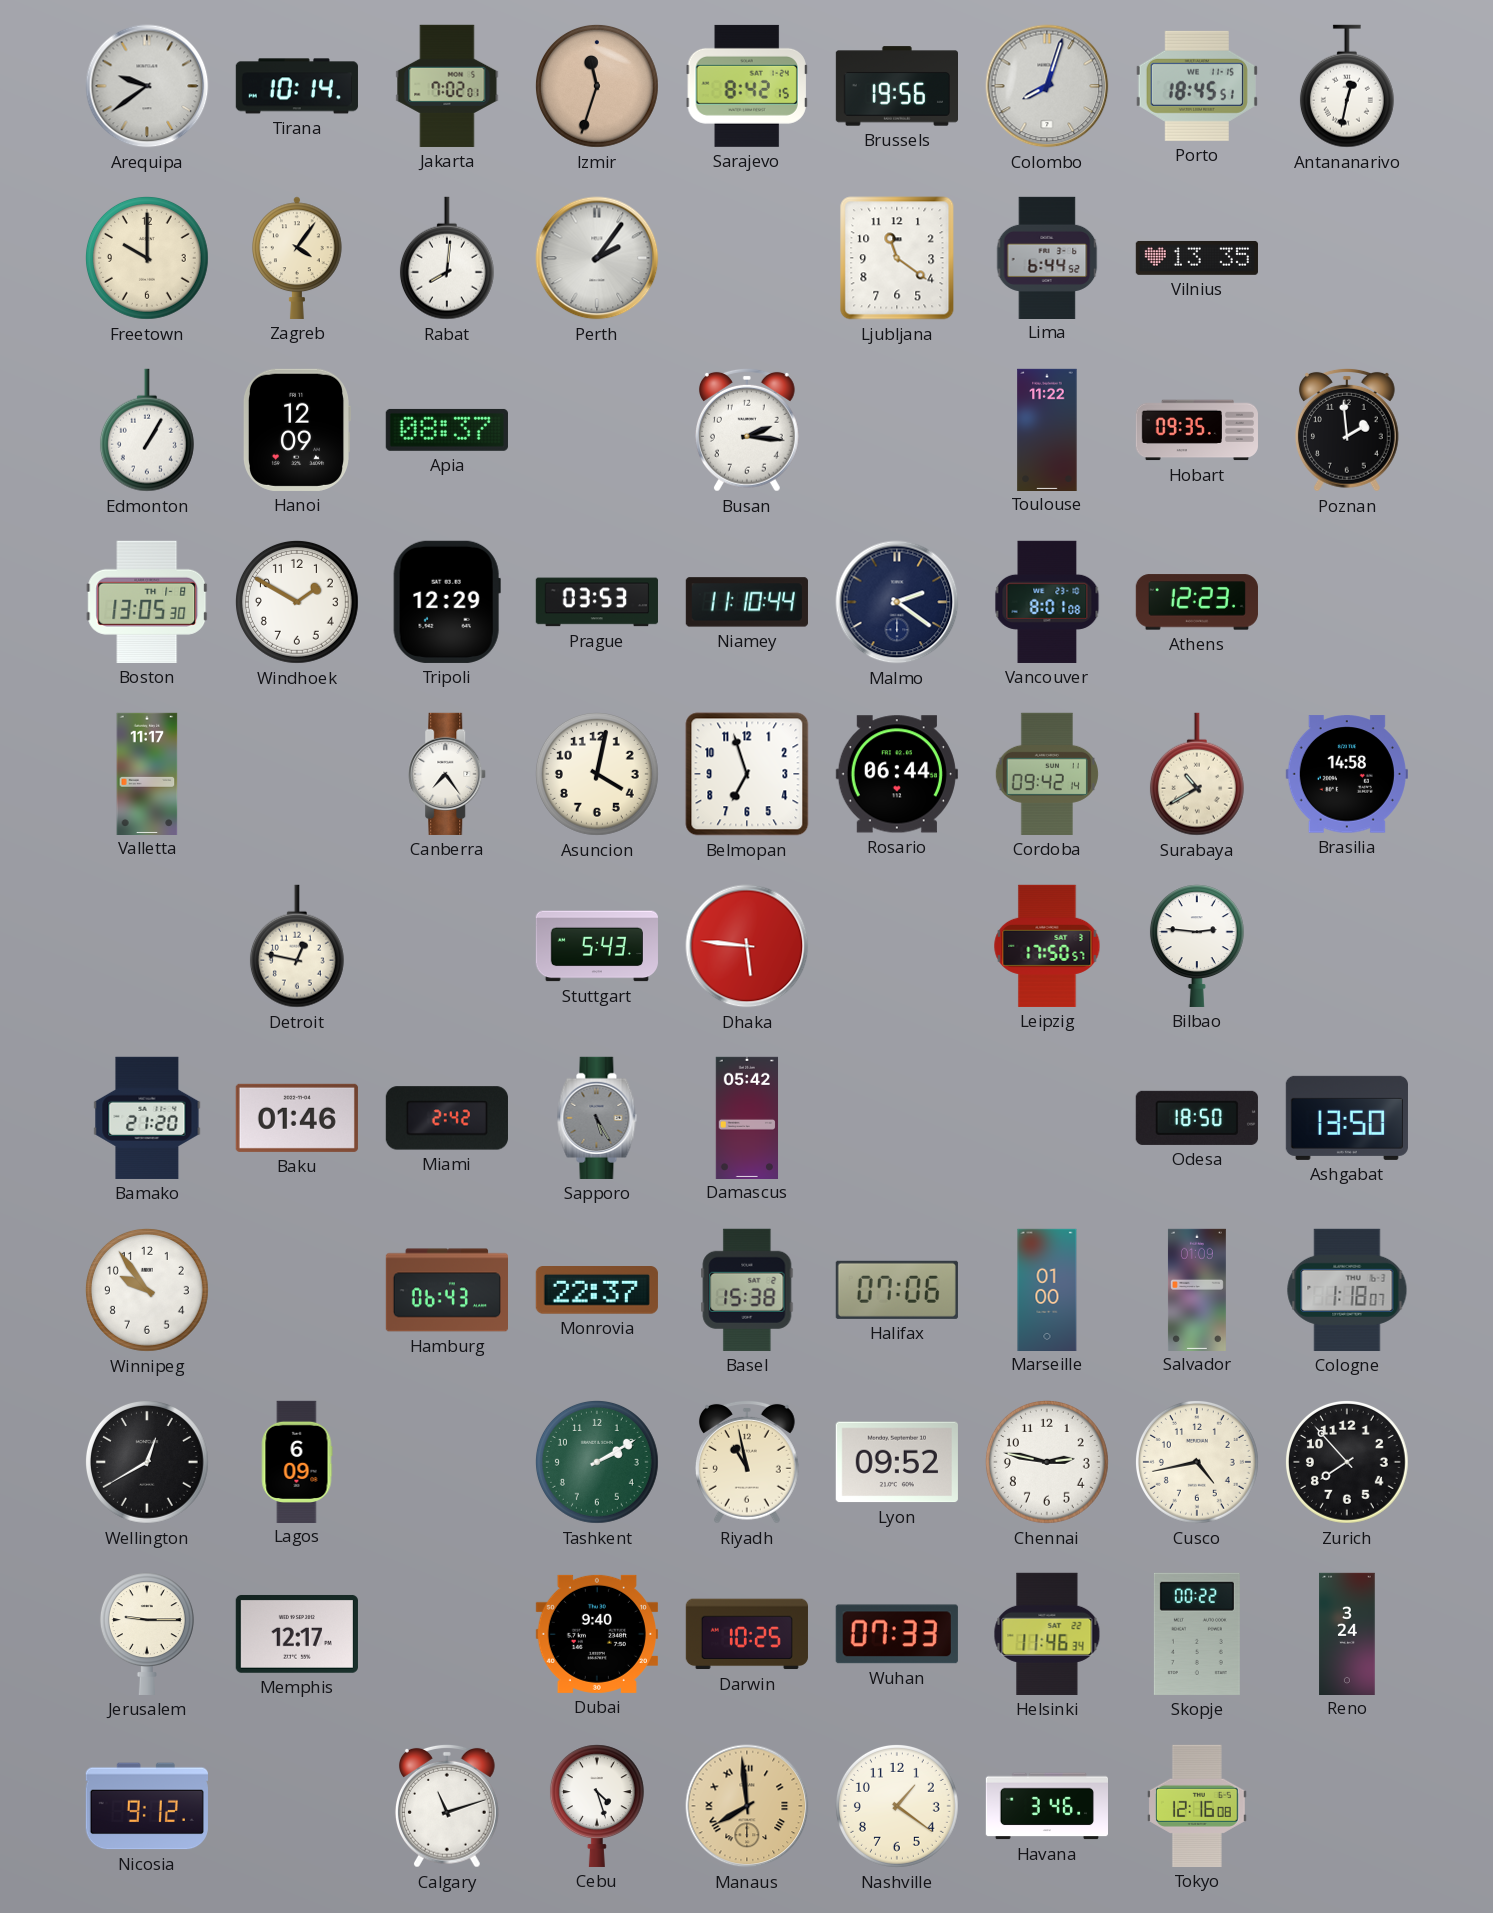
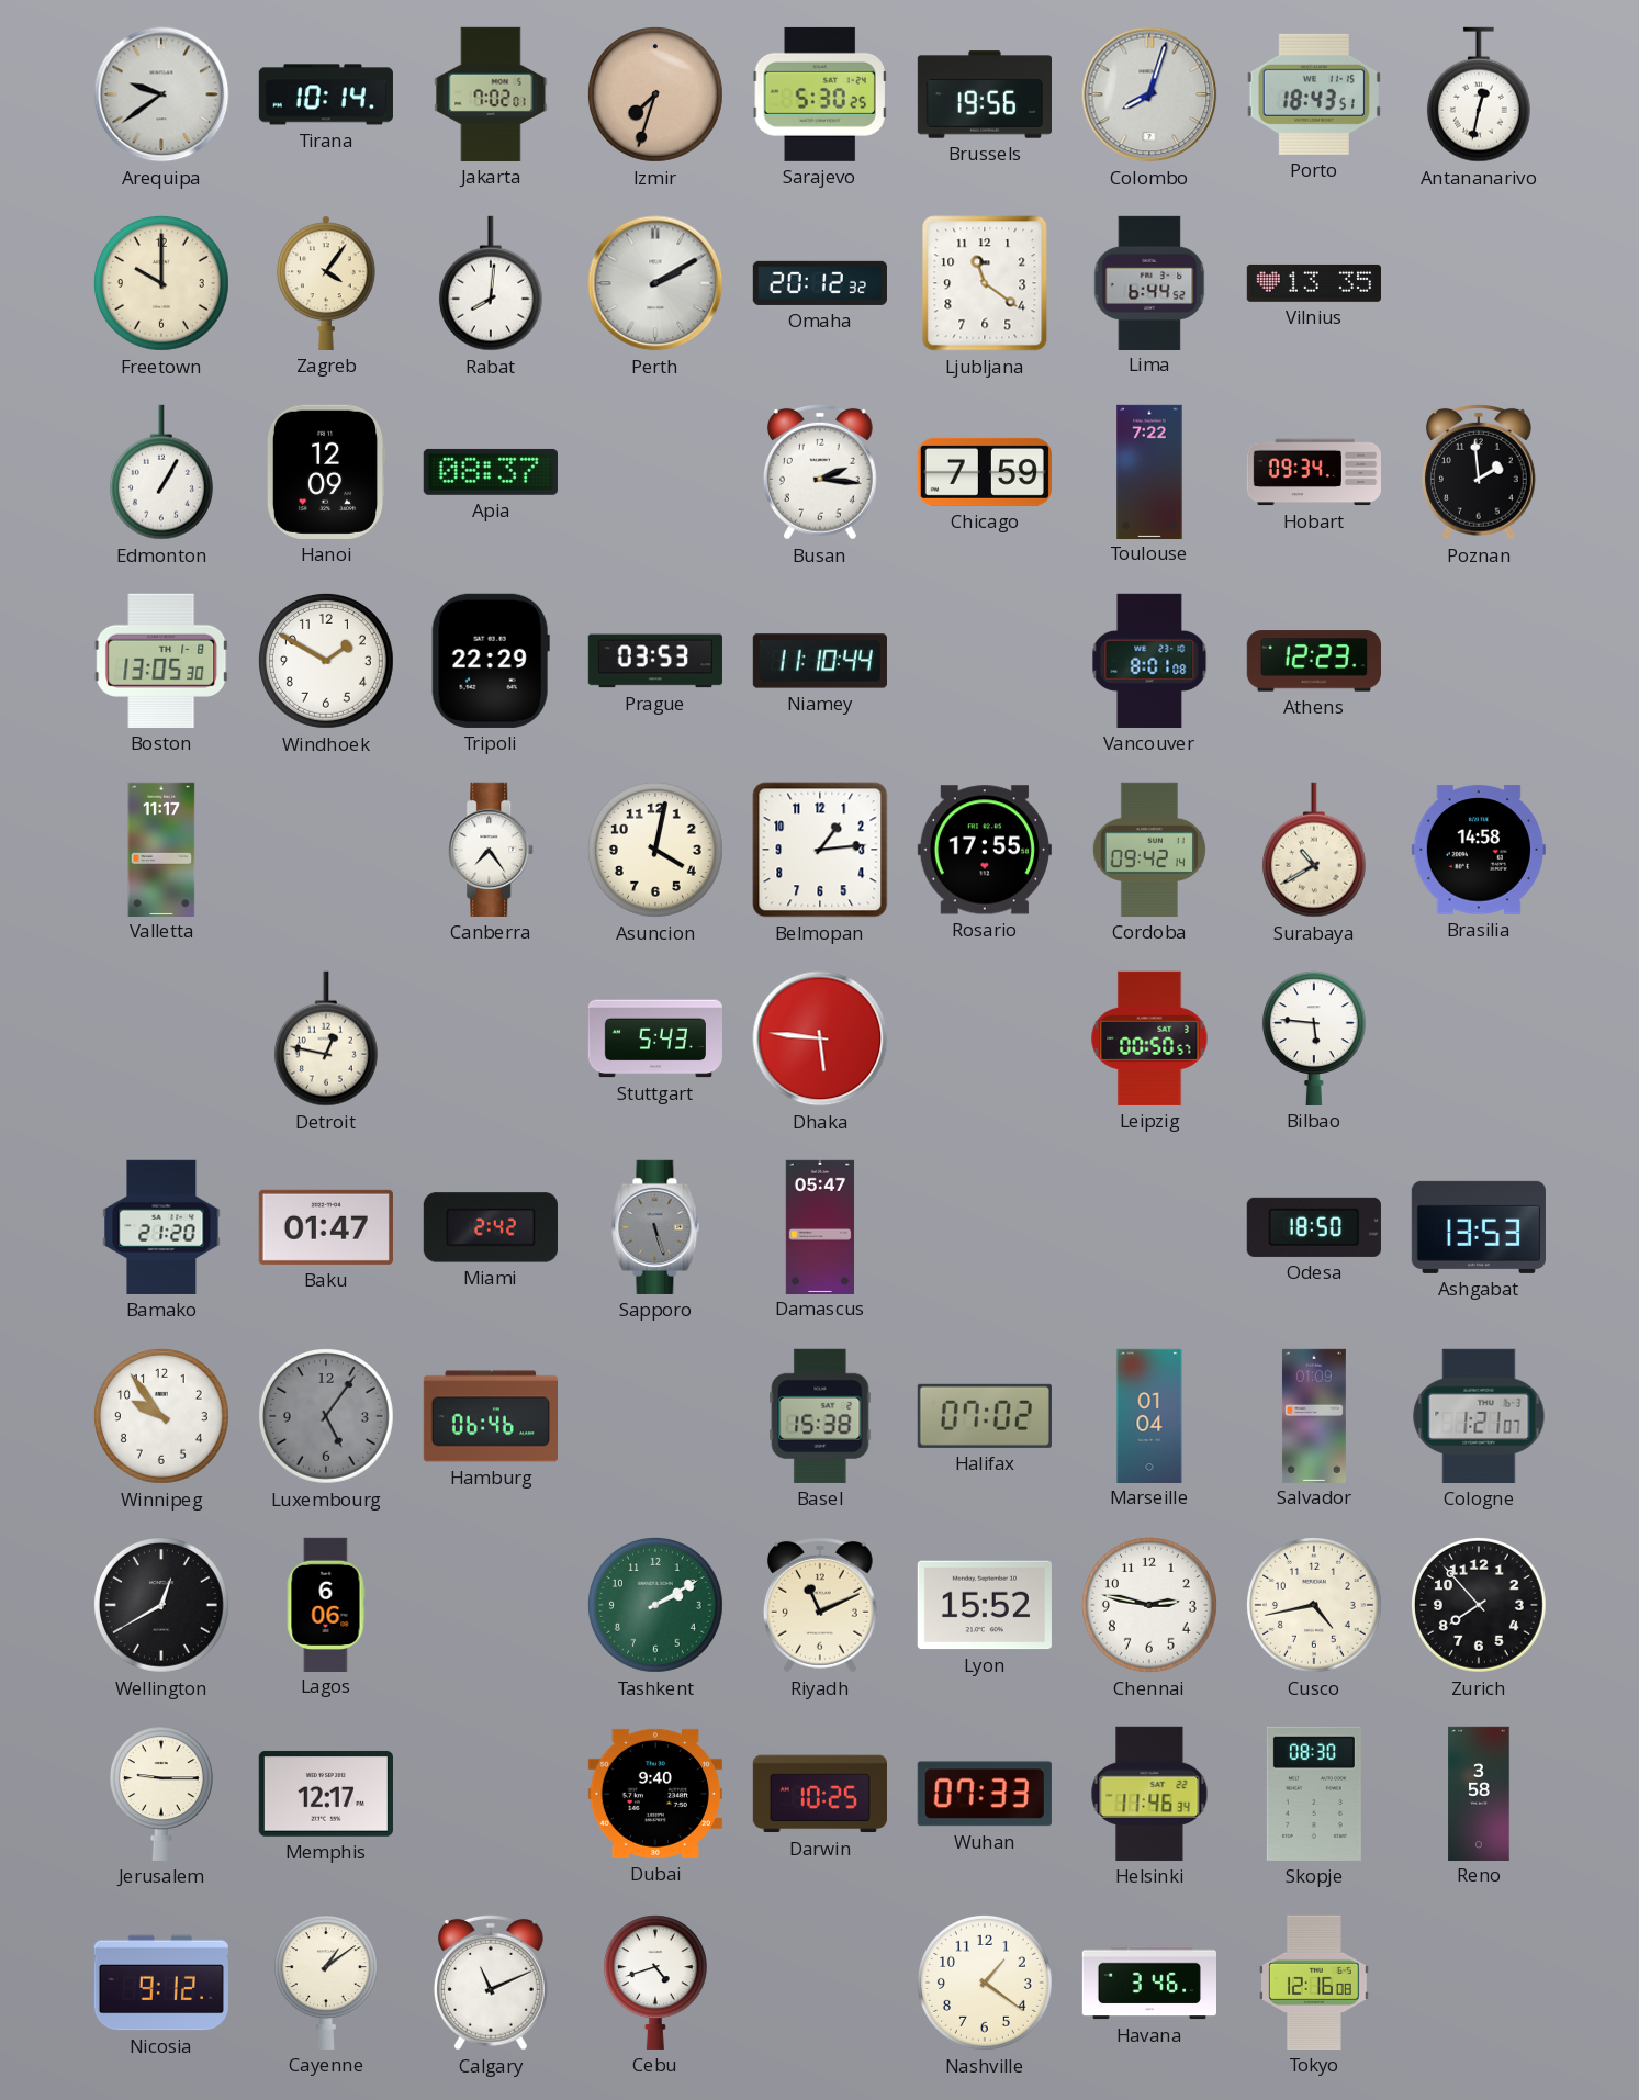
Izmir: 11:33 -> 7:33
Sarajevo: 8:42 -> 5:30
Porto: 18:45 -> 18:43
Perth: 2:06 -> 2:10
Omaha: none -> 20:12
Chicago: none -> 7:59
Toulouse: 11:22 -> 7:22
Hobart: 09:35 -> 09:34
Tripoli: 12:29 -> 22:29
Malmo: 2:21 -> none
Belmopan: 6:57 -> 1:14
Rosario: 06:44 -> 17:55
Leipzig: 17:50 -> 00:50
Bilbao: 2:46 -> 5:46
Baku: 01:46 -> 01:47
Sapporo: 5:25 -> 5:27
Damascus: 05:42 -> 05:47
Ashgabat: 13:50 -> 13:53
Luxembourg: none -> 5:06
Hamburg: 06:43 -> 06:46
Monrovia: 22:37 -> none
Halifax: 07:06 -> 07:02
Marseille: 01:00 -> 01:04
Cologne: 1:18 -> 1:21
Lagos: 6:09 -> 6:06
Riyadh: 10:58 -> 11:11
Lyon: 09:52 -> 15:52
Skopje: 00:22 -> 08:30
Reno: 3:24 -> 3:58
Cayenne: none -> 1:09
Calgary: 11:12 -> 11:11
Cebu: 4:27 -> 4:42
Manaus: 7:59 -> none
